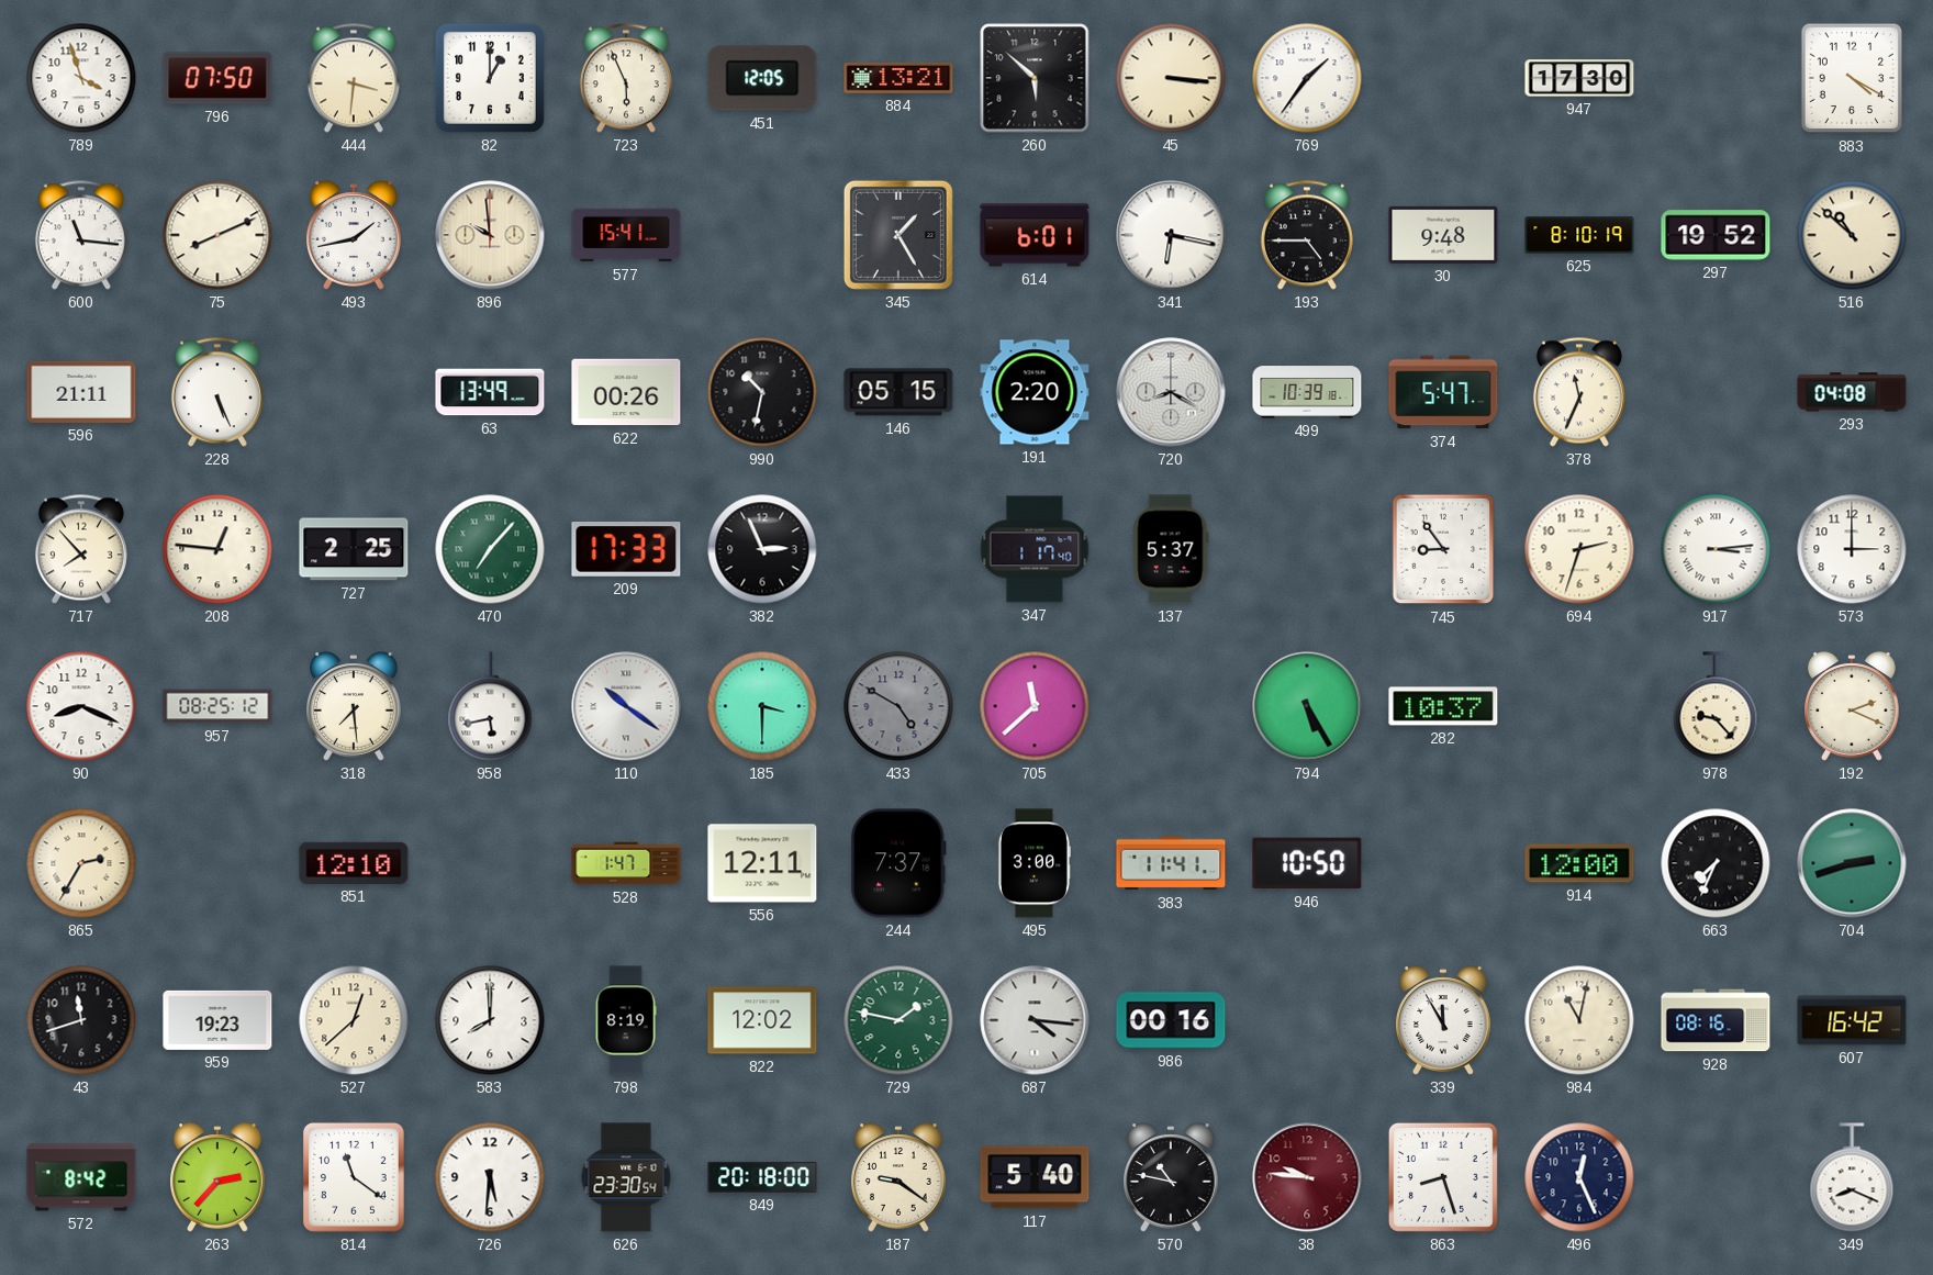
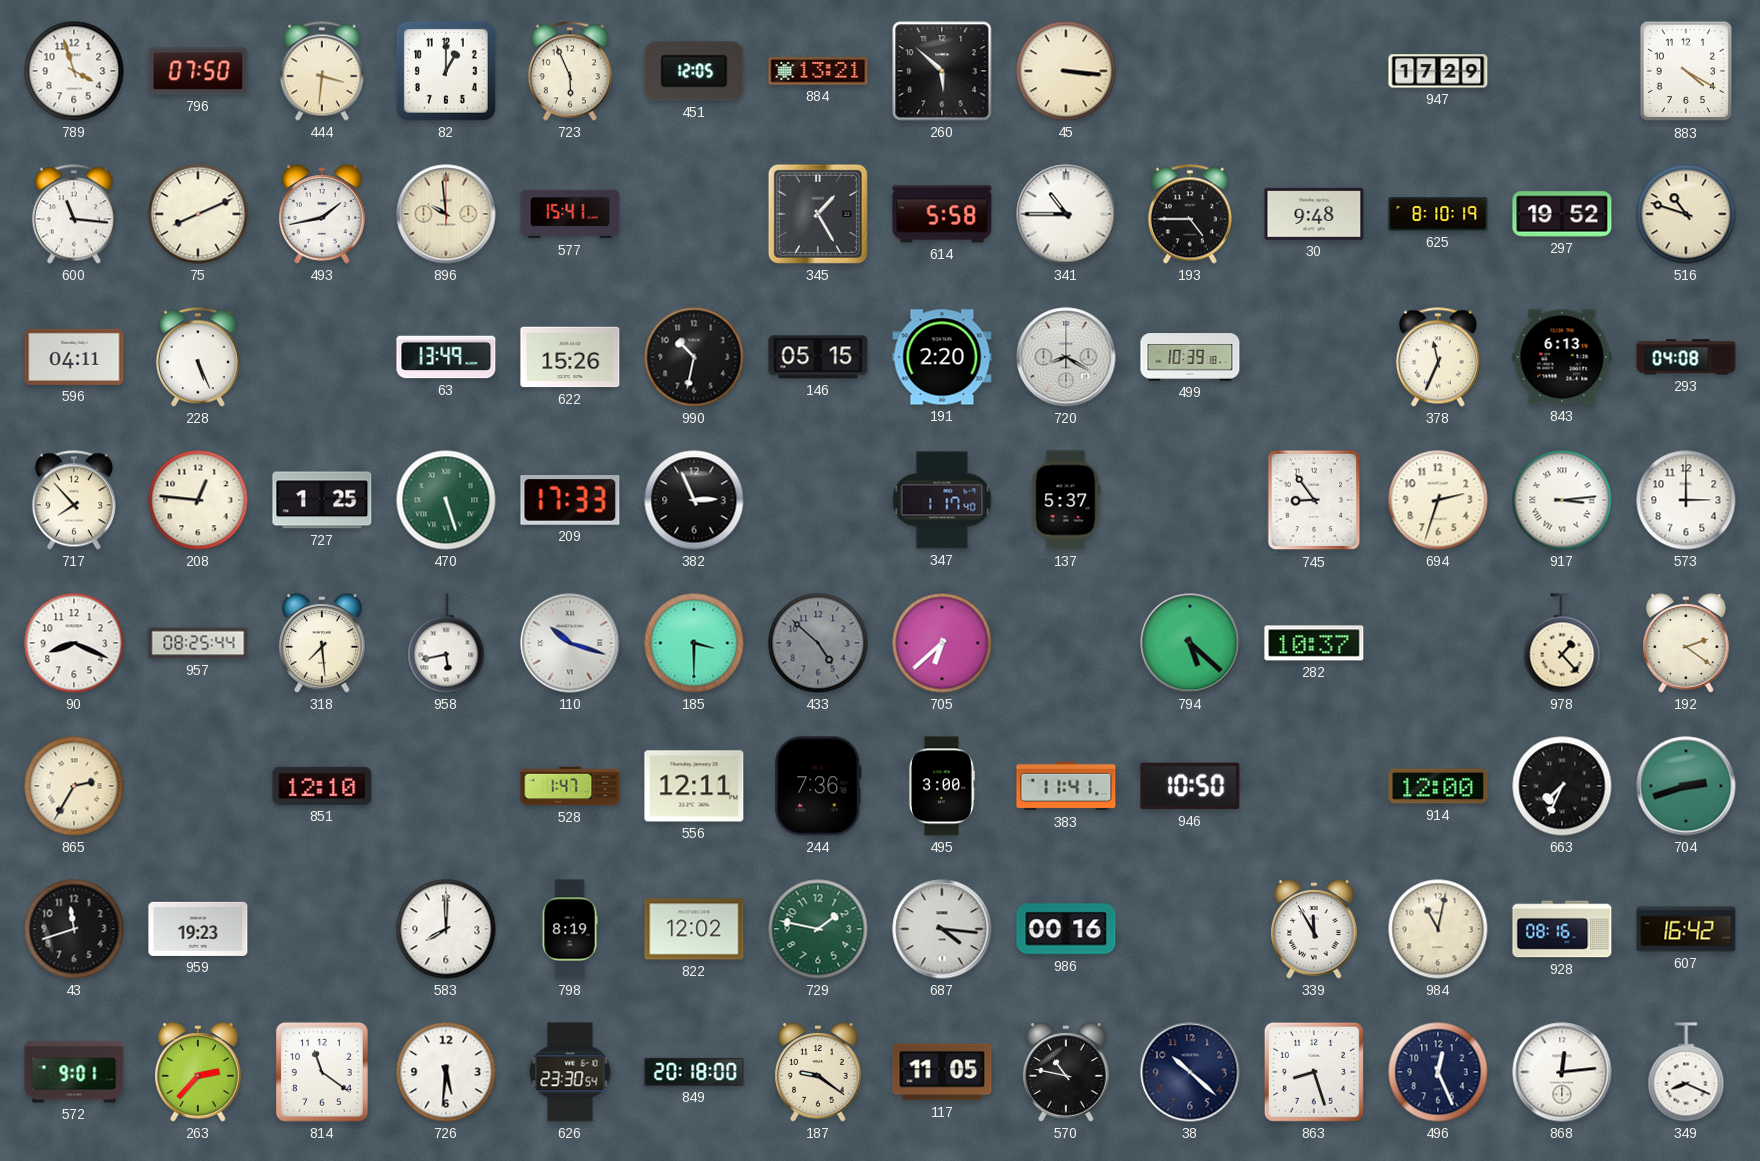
769: 1:36 -> none
947: 17:30 -> 17:29
614: 6:01 -> 5:58
341: 6:17 -> 10:45
516: 10:52 -> 10:48
596: 21:11 -> 04:11
622: 00:26 -> 15:26
374: 5:47 -> none
843: none -> 6:13
727: 2:25 -> 1:25
470: 7:07 -> 5:27
957: 08:25:12 -> 08:25:44
110: 10:21 -> 10:18
433: 4:50 -> 4:52
705: 11:38 -> 6:38
794: 5:25 -> 5:22
978: 9:23 -> 1:23
192: 2:19 -> 2:21
244: 7:37 -> 7:36
527: 12:38 -> none
572: 8:42 -> 9:01
117: 5:40 -> 11:05
38: 9:46 -> 10:22
38 dial: burgundy -> navy
868: none -> 12:14
